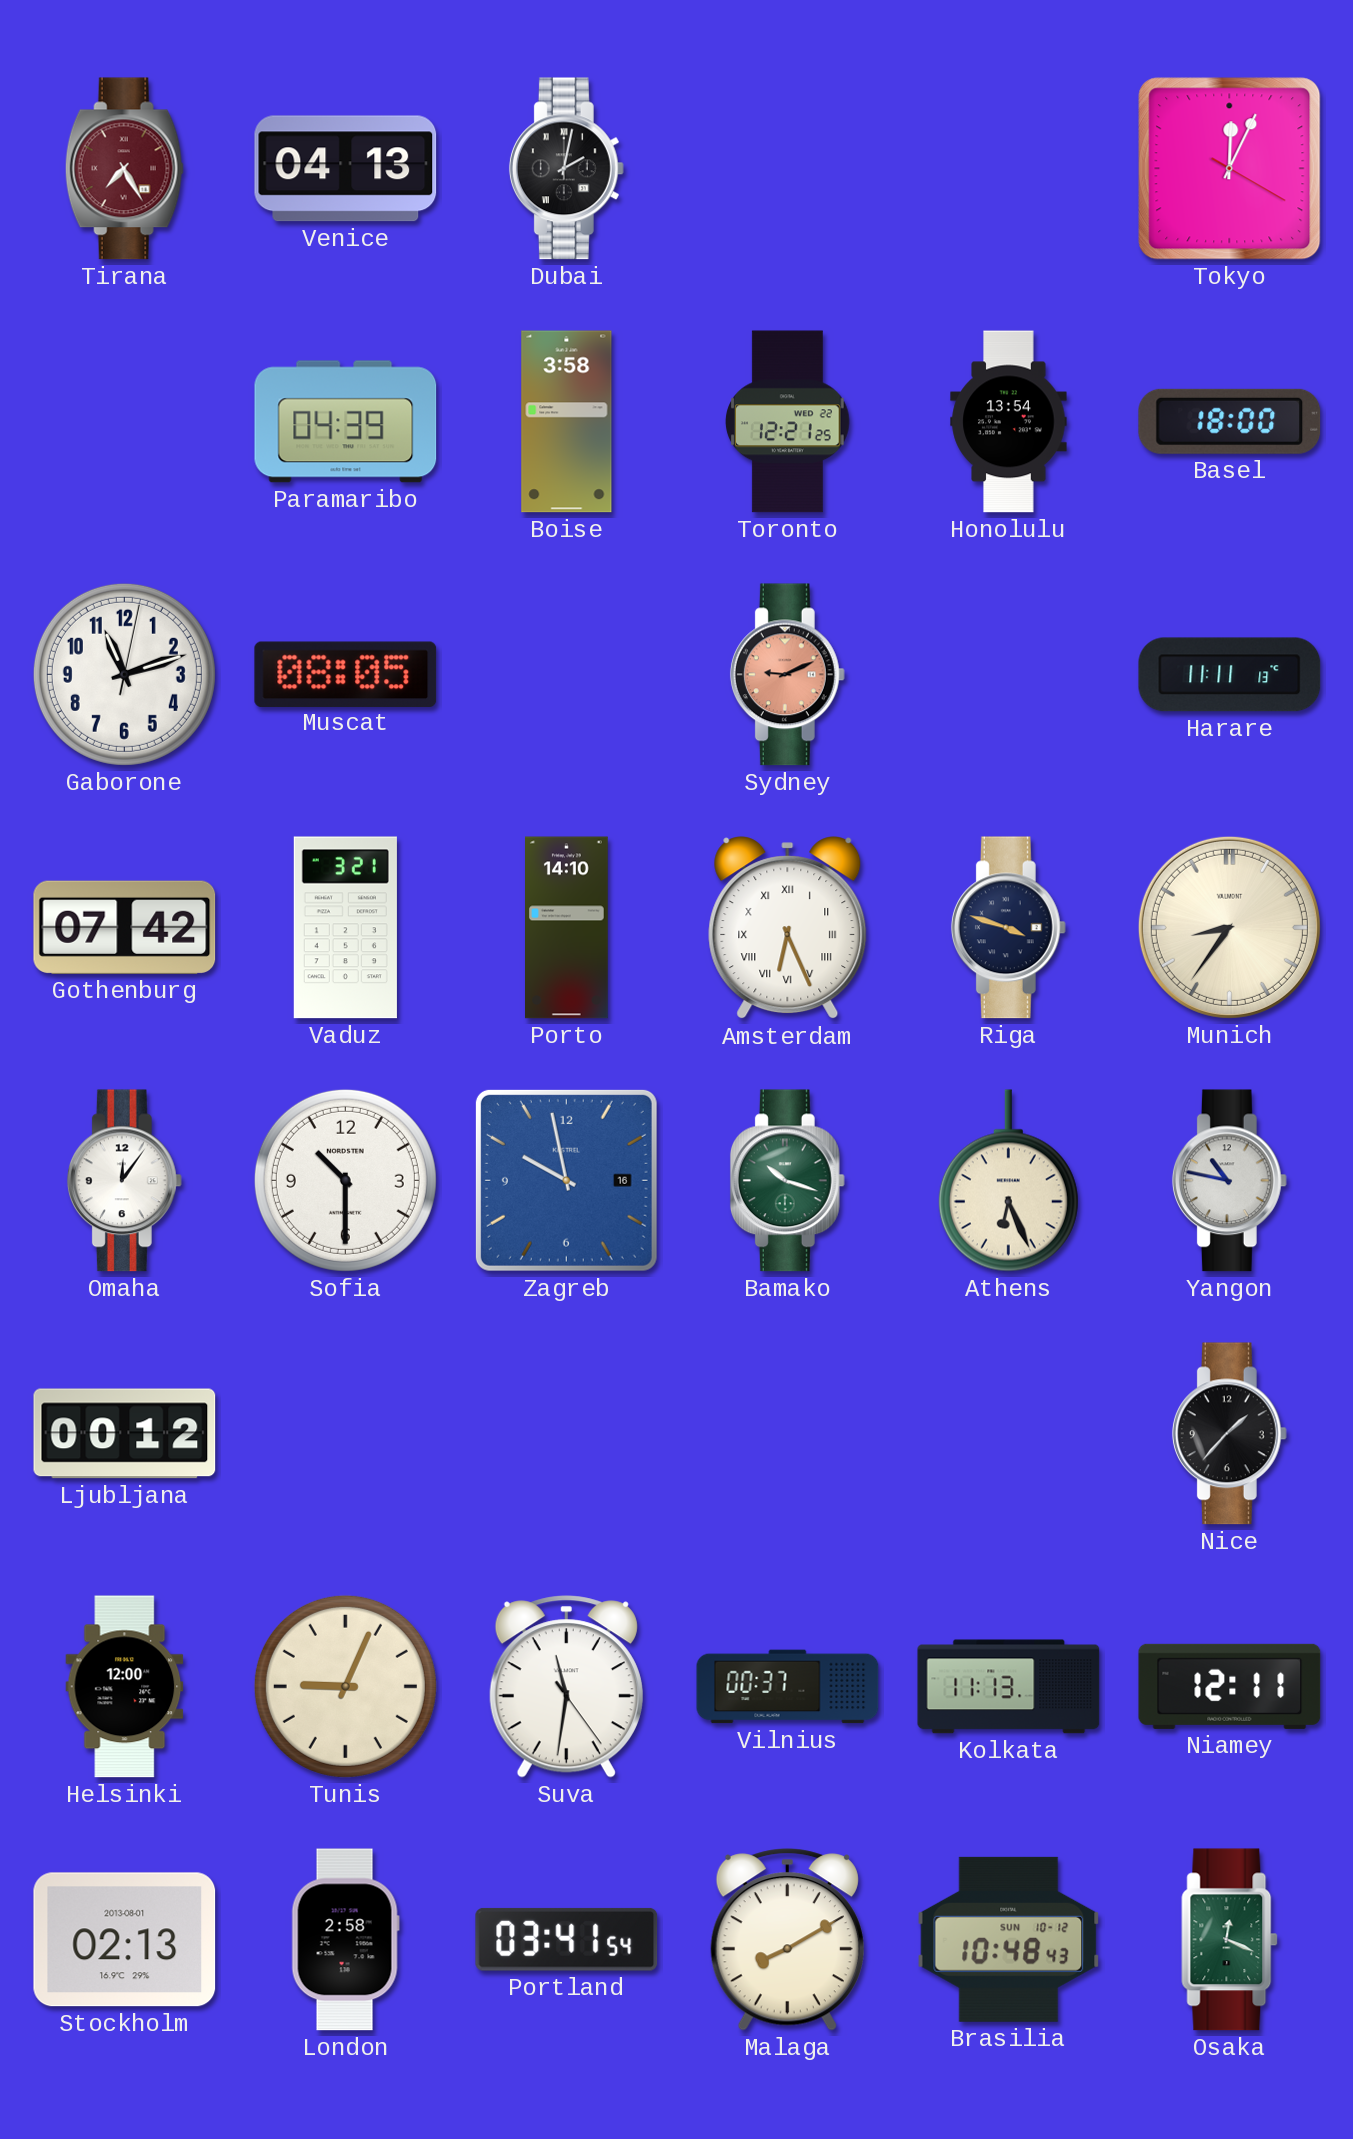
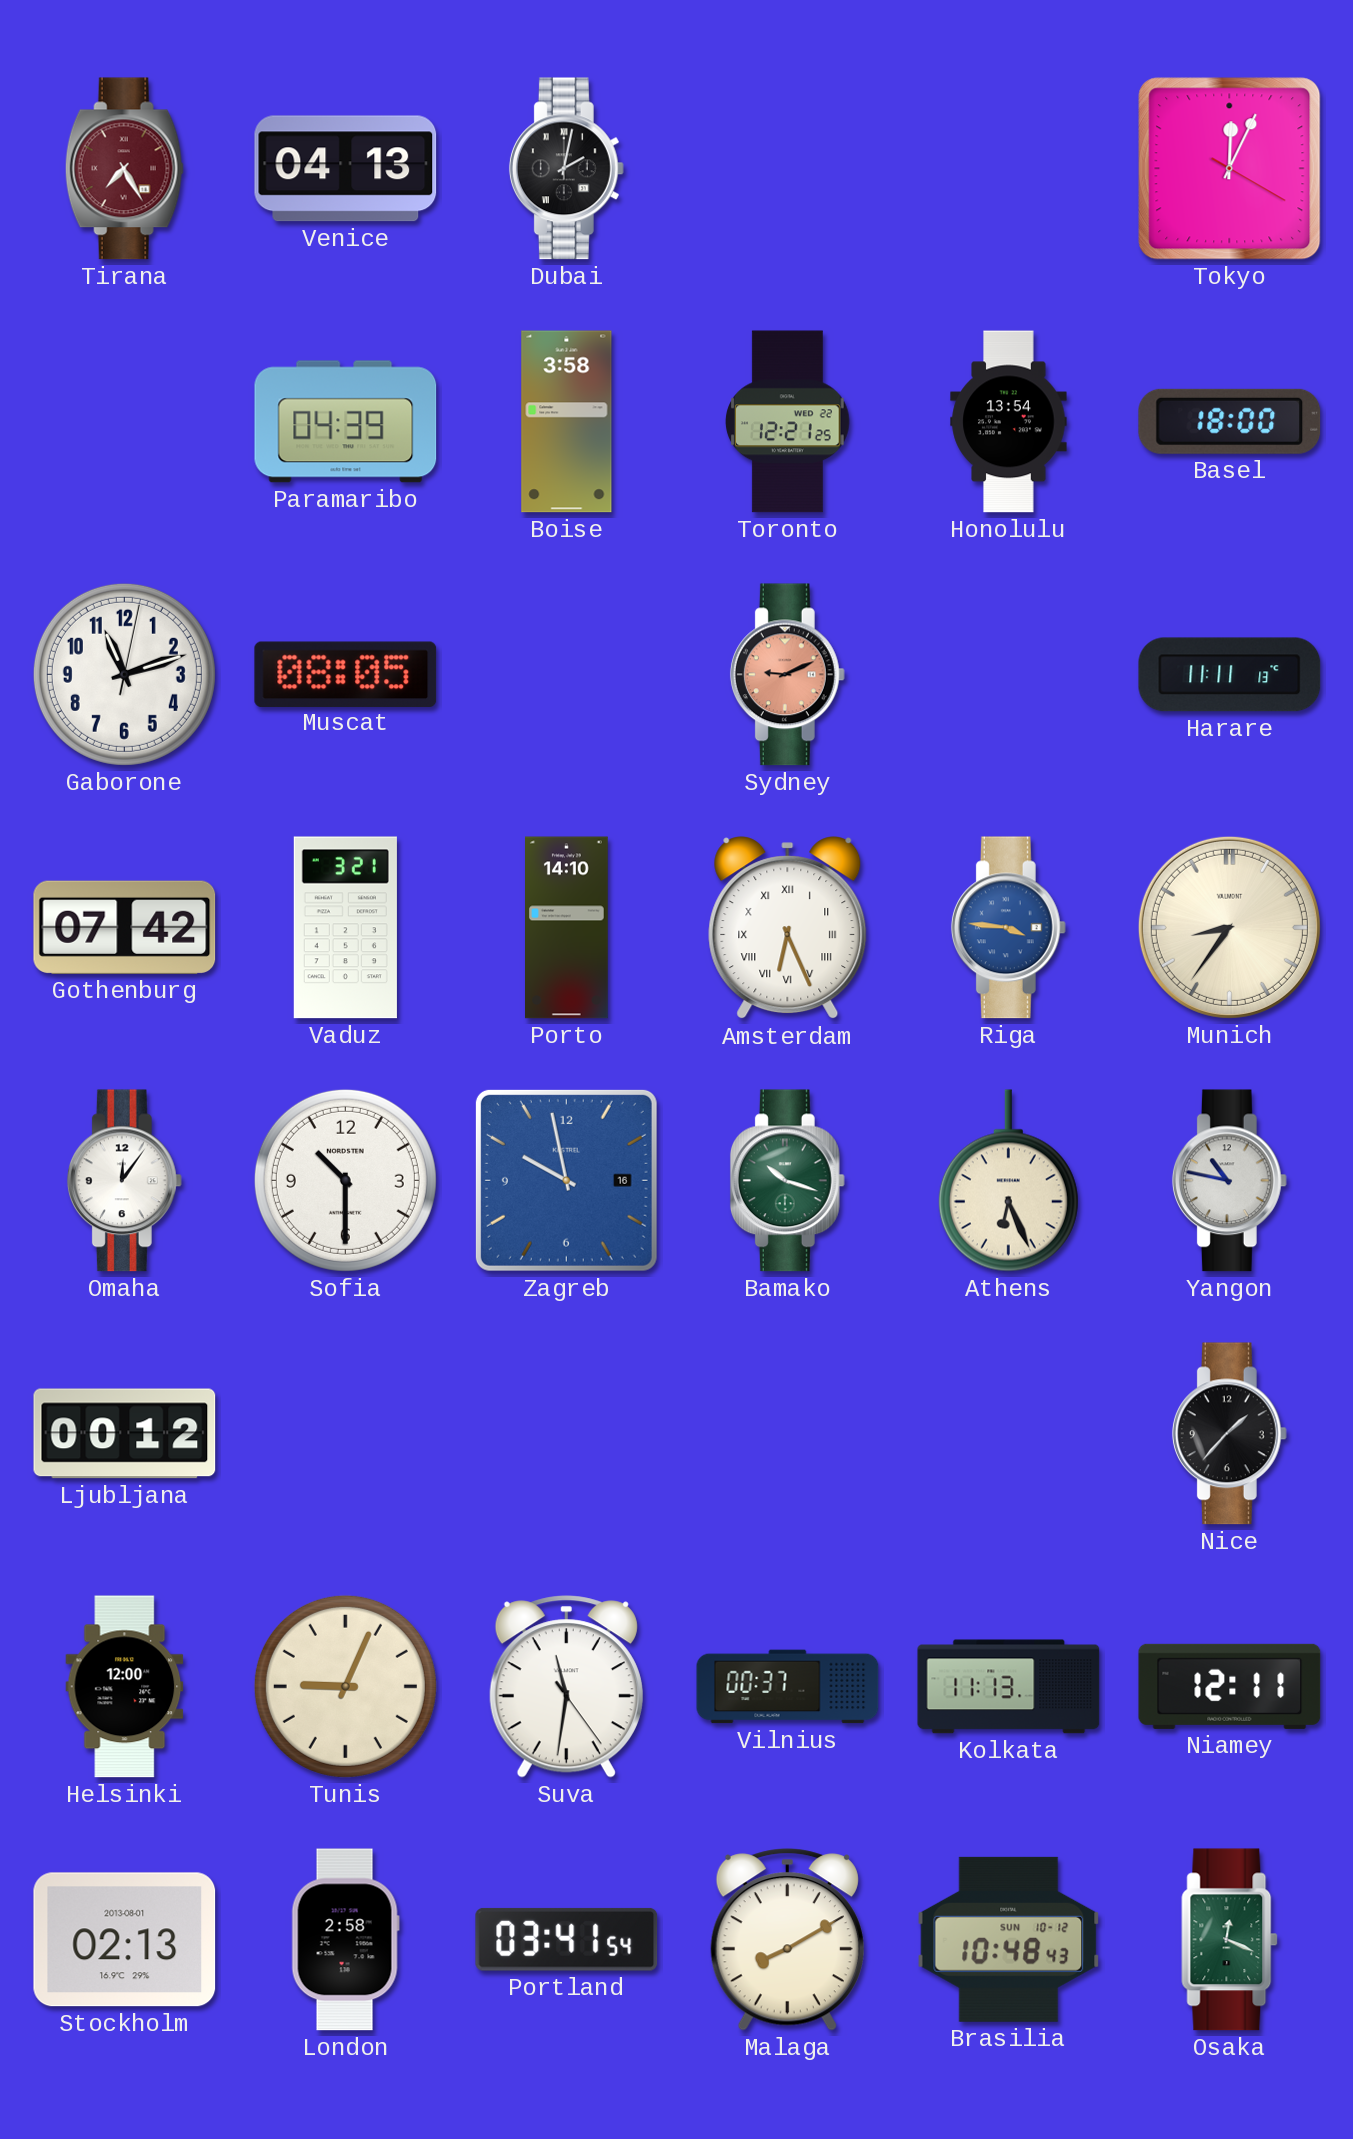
Riga: 3:48 -> 3:46
Riga dial: navy -> blue
